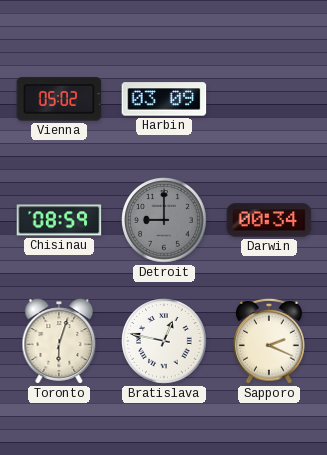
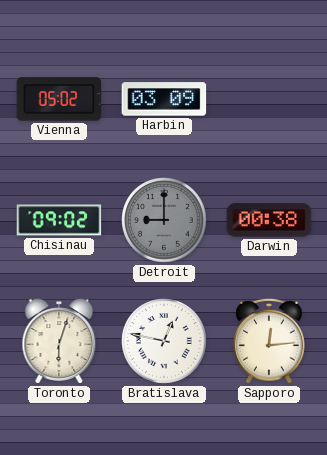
Chisinau: 08:59 -> 09:02
Darwin: 00:34 -> 00:38
Sapporo: 2:19 -> 12:14
